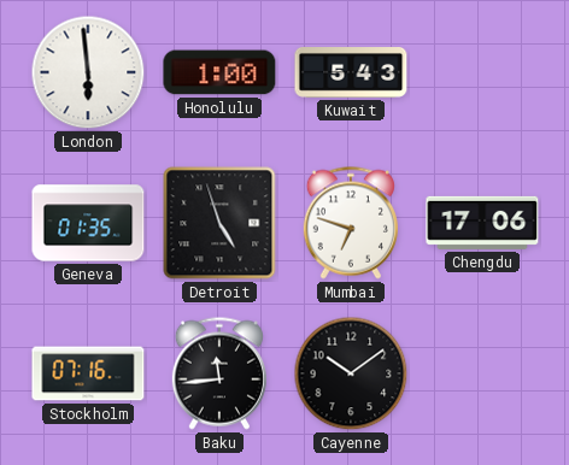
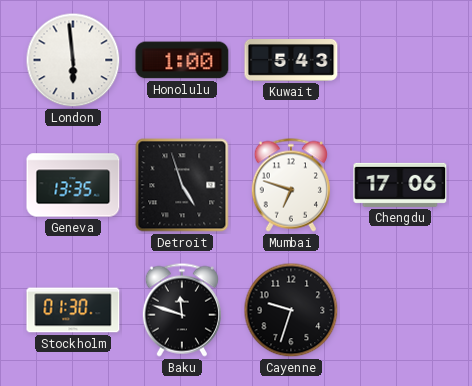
Geneva: 01:35 -> 13:35
Stockholm: 07:16 -> 01:30
Baku: 11:44 -> 11:48
Cayenne: 10:09 -> 9:33
